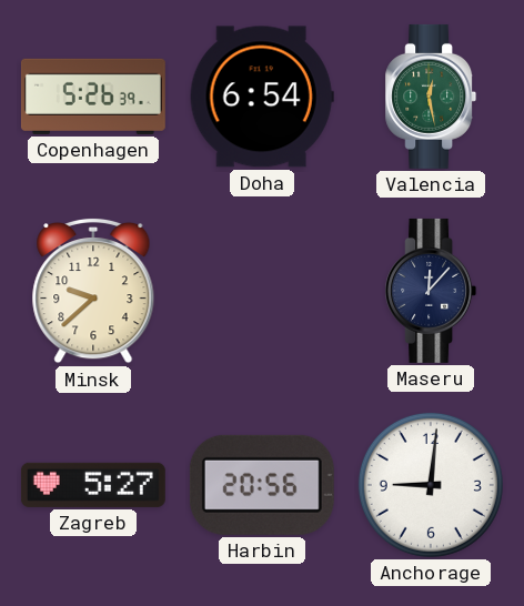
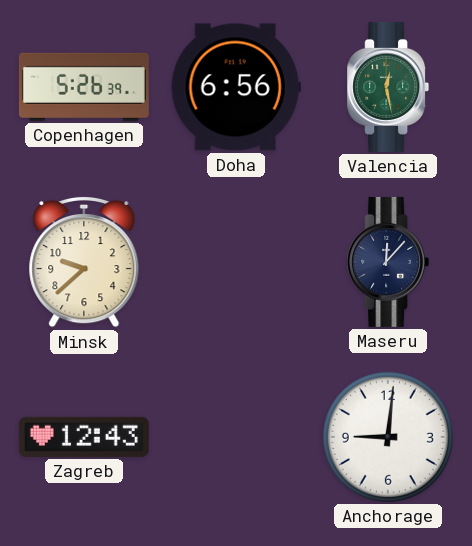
Doha: 6:54 -> 6:56
Zagreb: 5:27 -> 12:43
Harbin: 20:56 -> none
